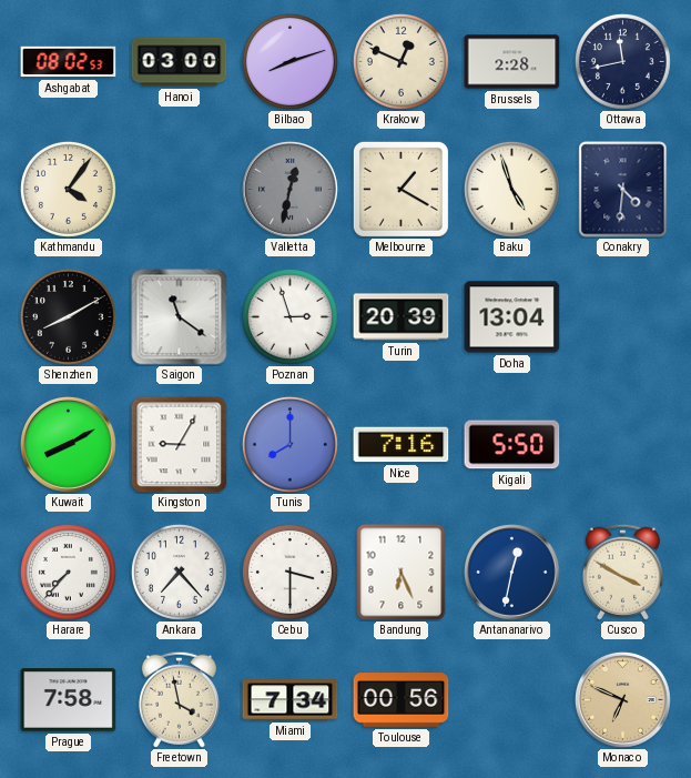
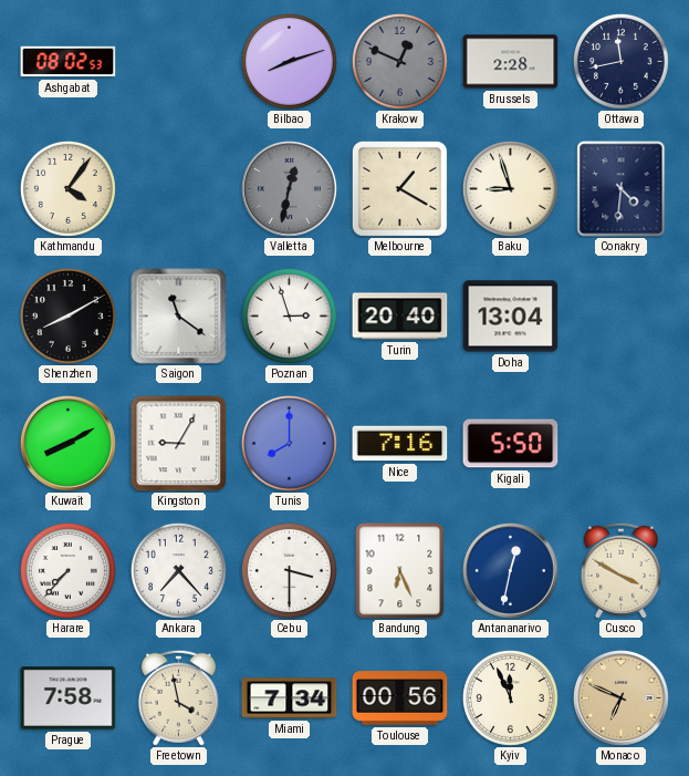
Hanoi: 03:00 -> none
Krakow dial: cream -> grey
Baku: 4:57 -> 8:57
Turin: 20:39 -> 20:40
Kyiv: none -> 11:56
